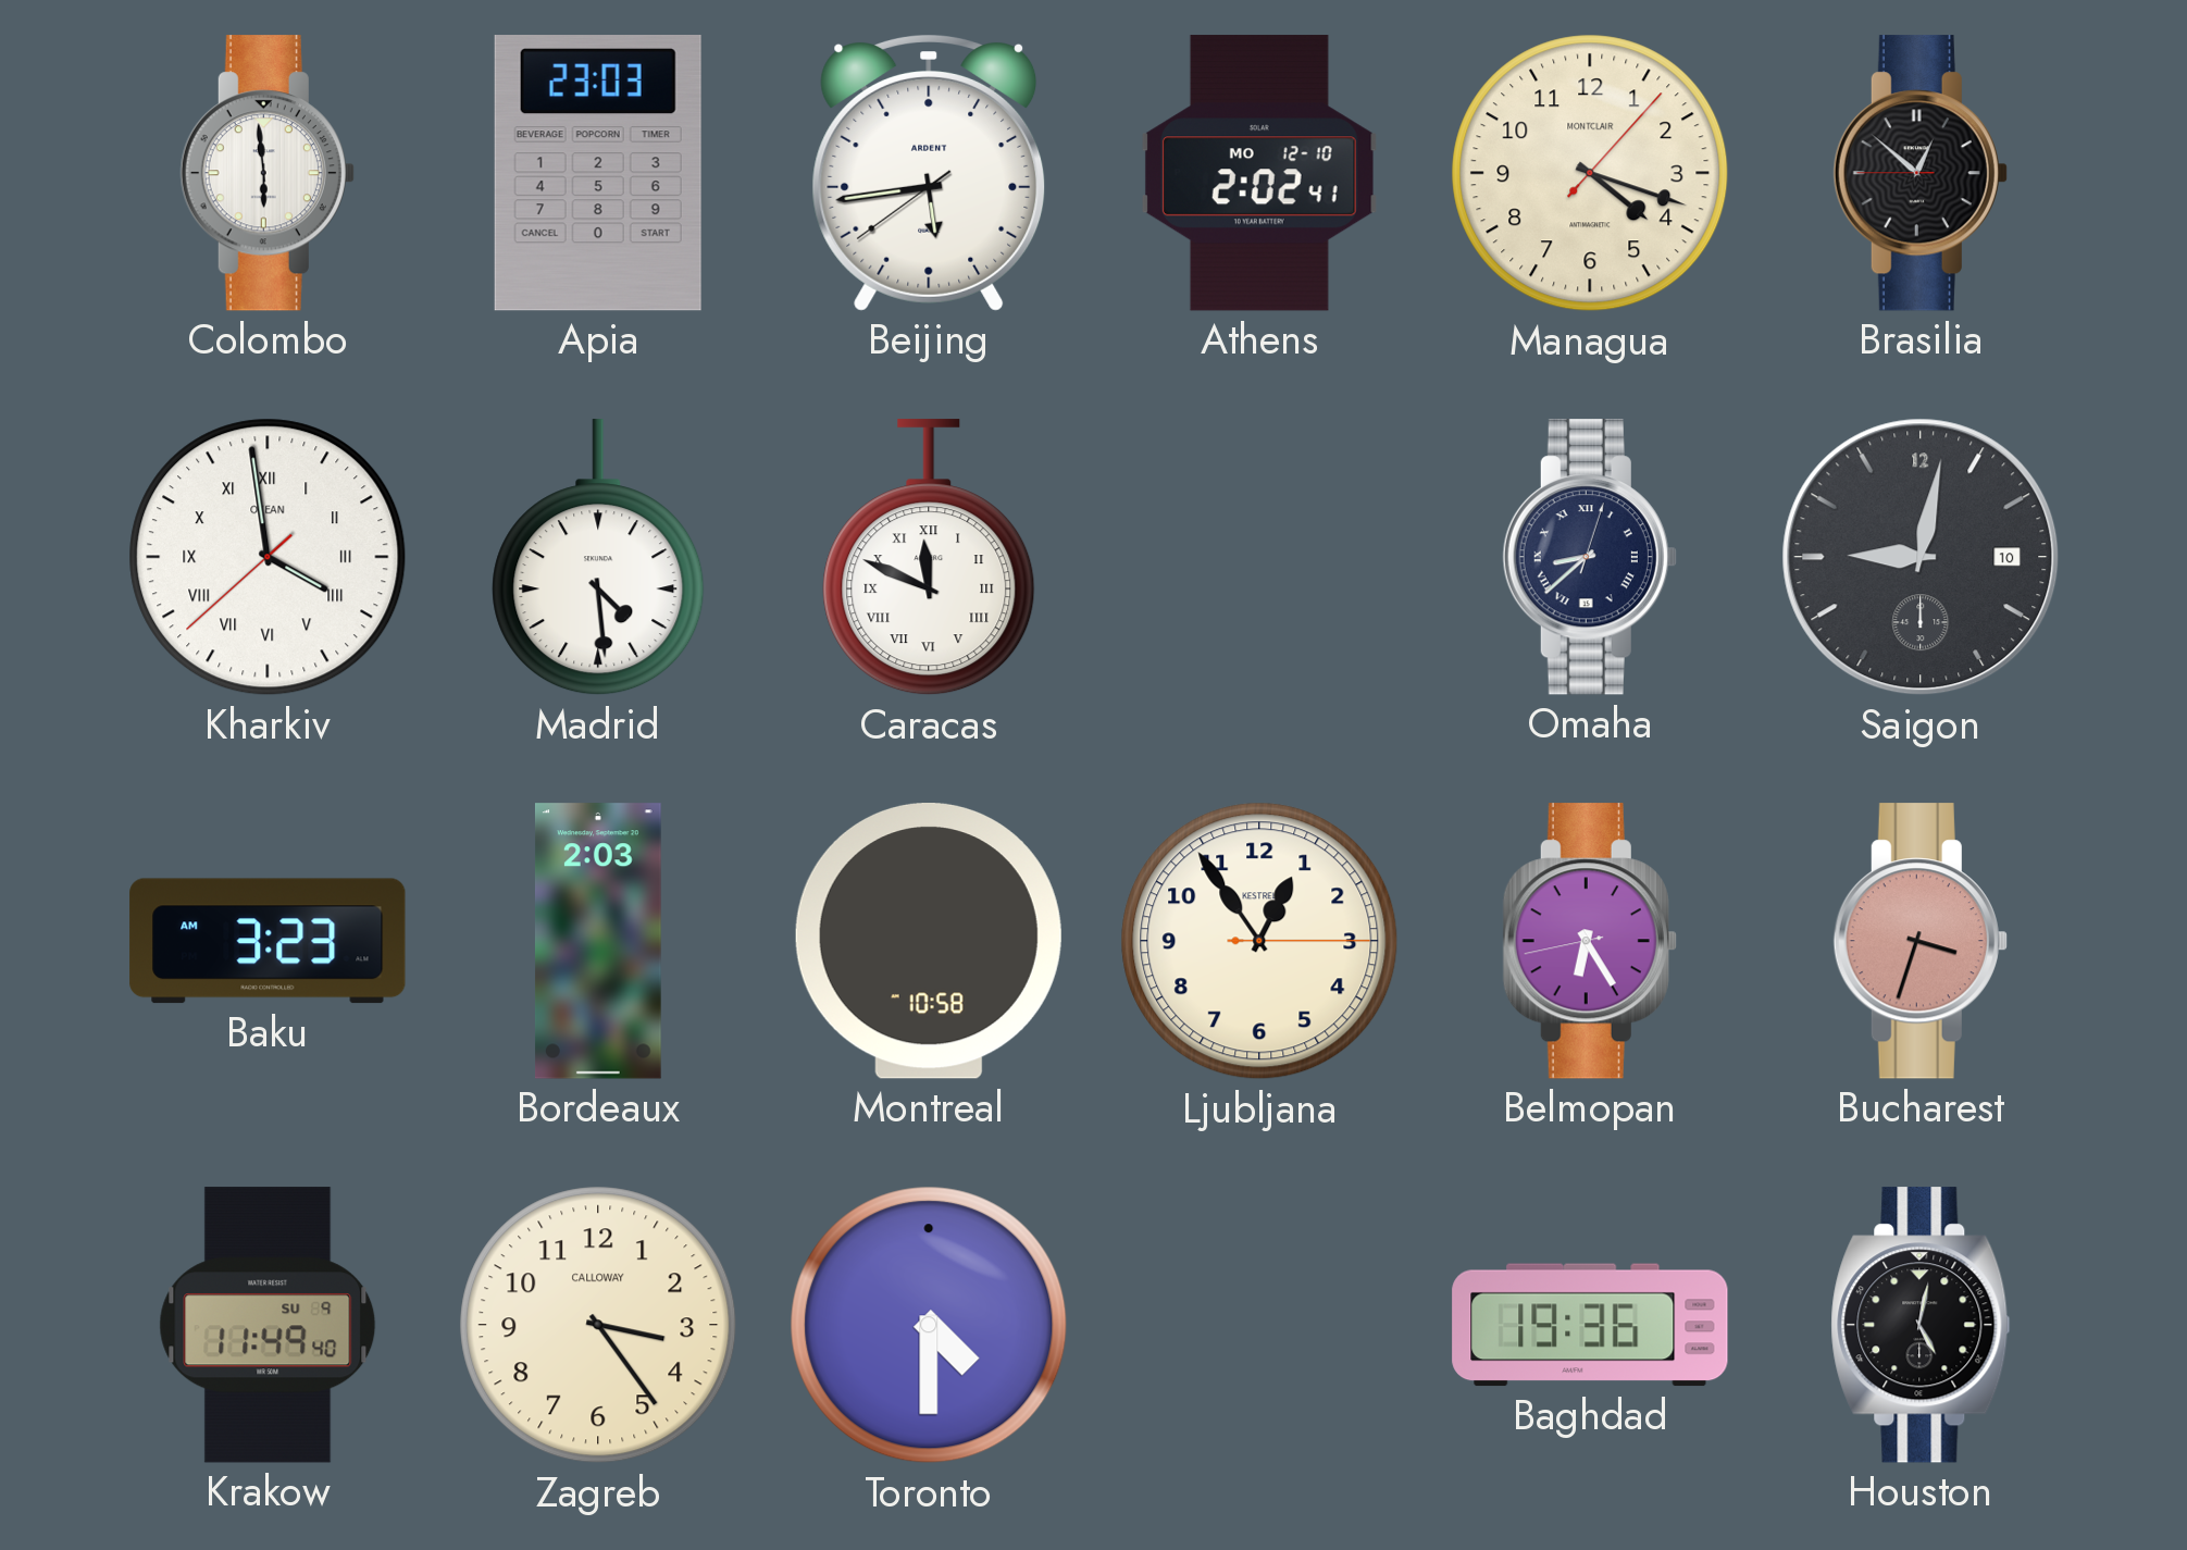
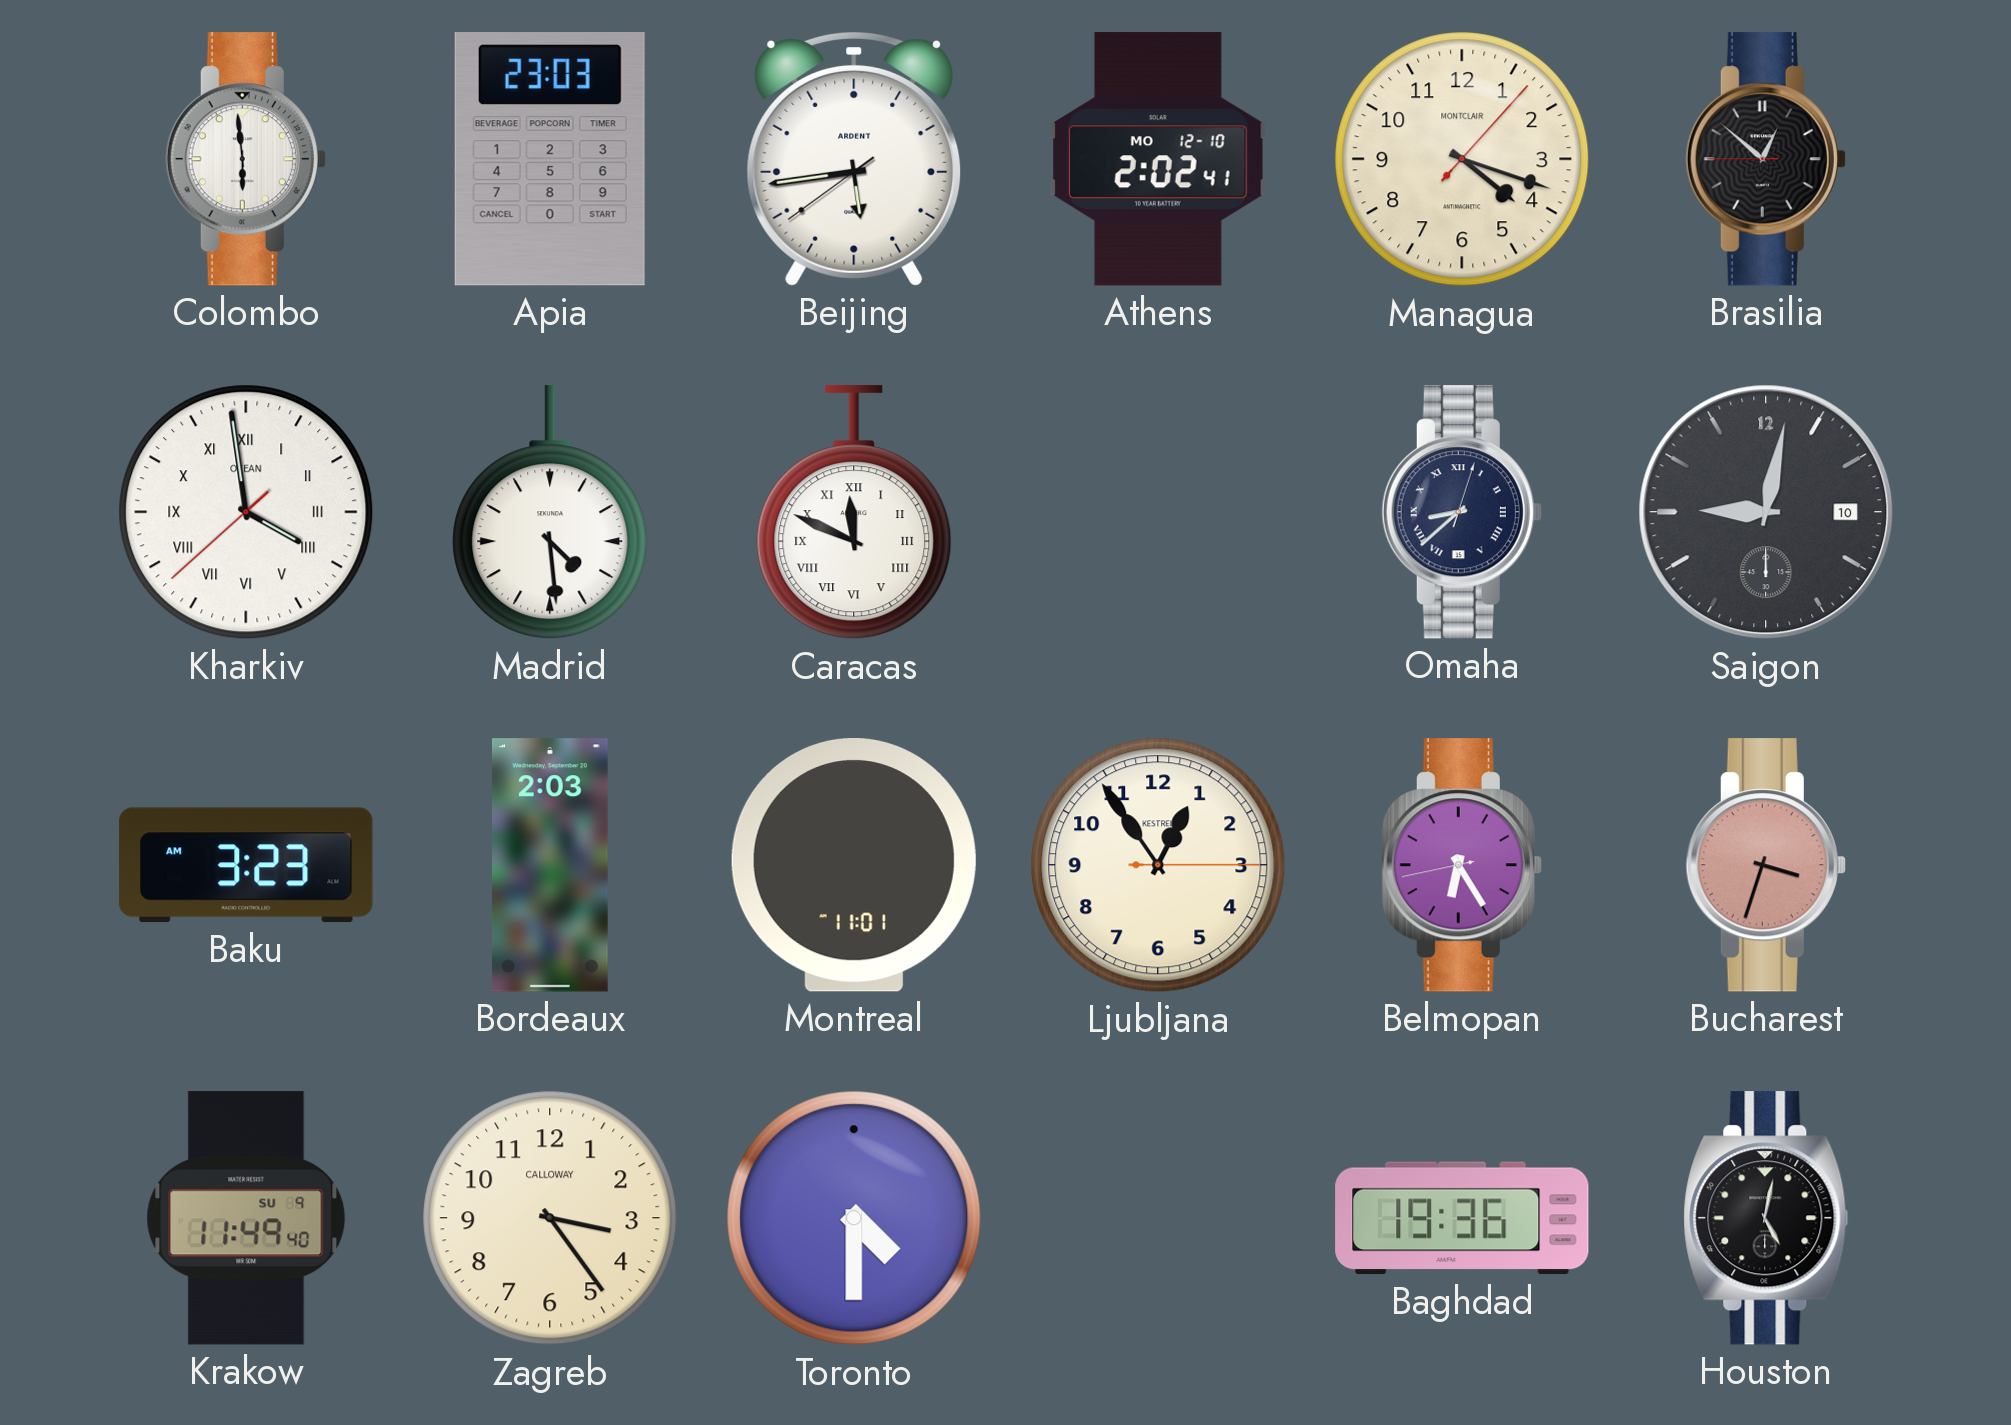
Montreal: 10:58 -> 11:01
